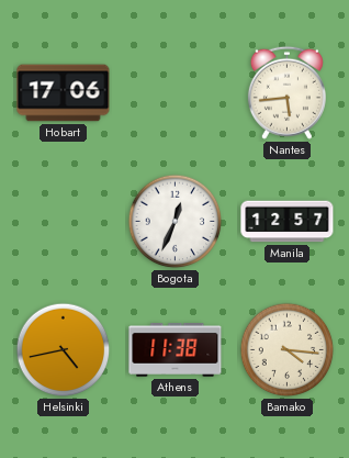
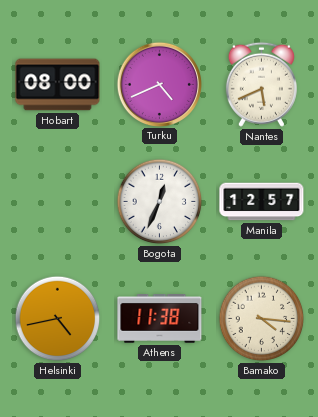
Hobart: 17:06 -> 08:00
Turku: none -> 4:41
Nantes: 5:44 -> 5:41
